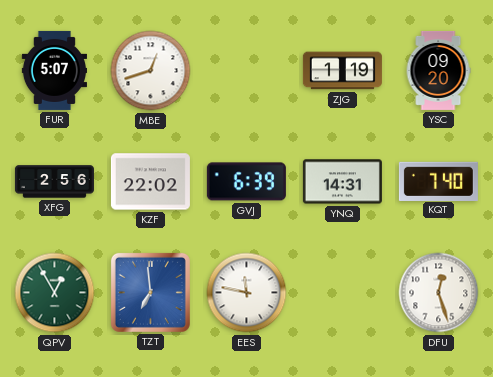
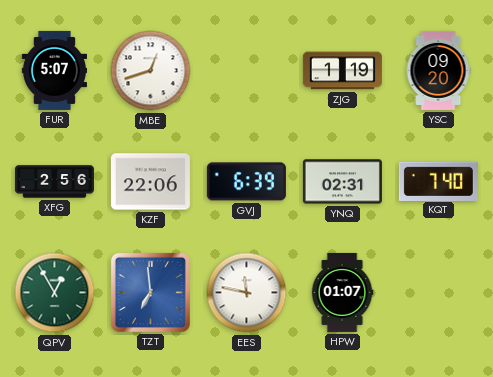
KZF: 22:02 -> 22:06
YNQ: 14:31 -> 02:31
HPW: none -> 01:07
DFU: 12:27 -> none
